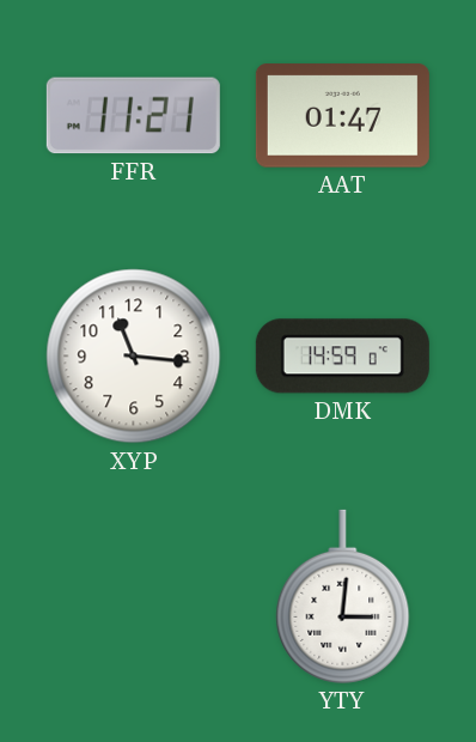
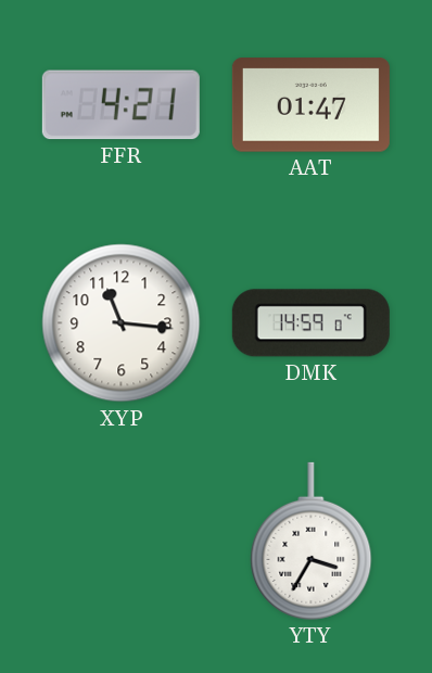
FFR: 11:21 -> 4:21
YTY: 3:01 -> 3:35
